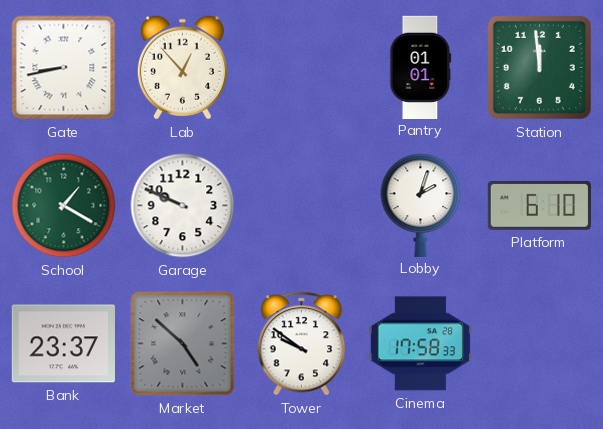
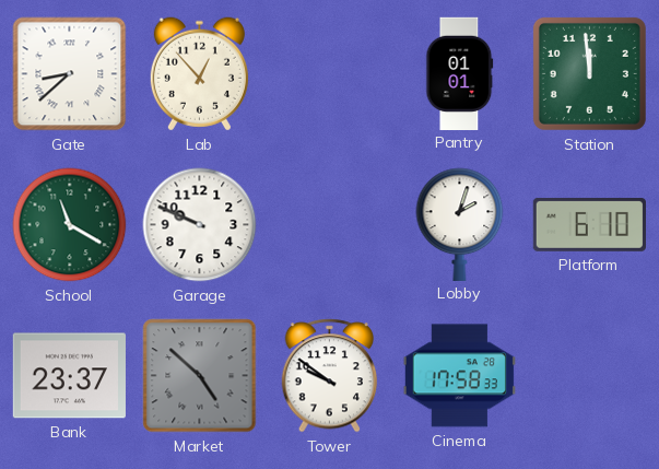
Gate: 8:43 -> 8:38
School: 1:20 -> 11:20
